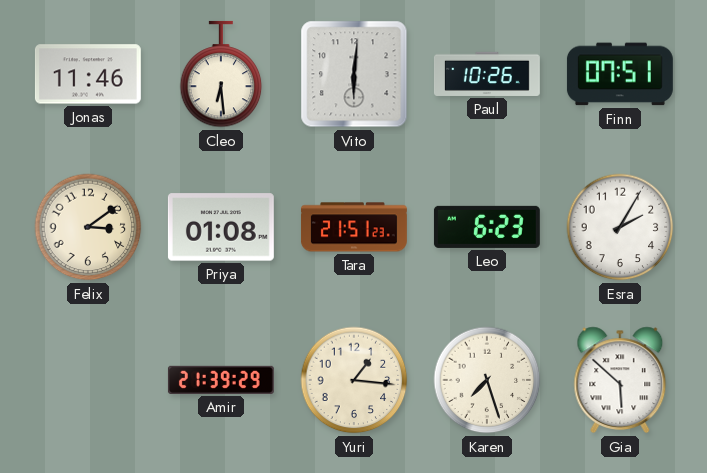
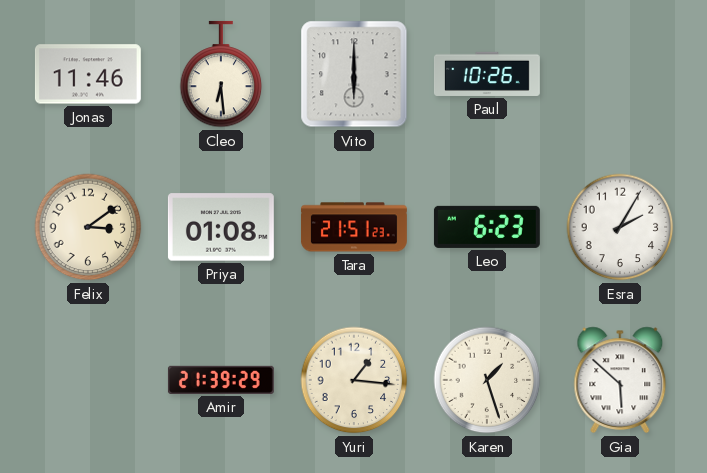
Vito: 6:01 -> 6:00
Finn: 07:51 -> none
Karen: 7:27 -> 1:27
